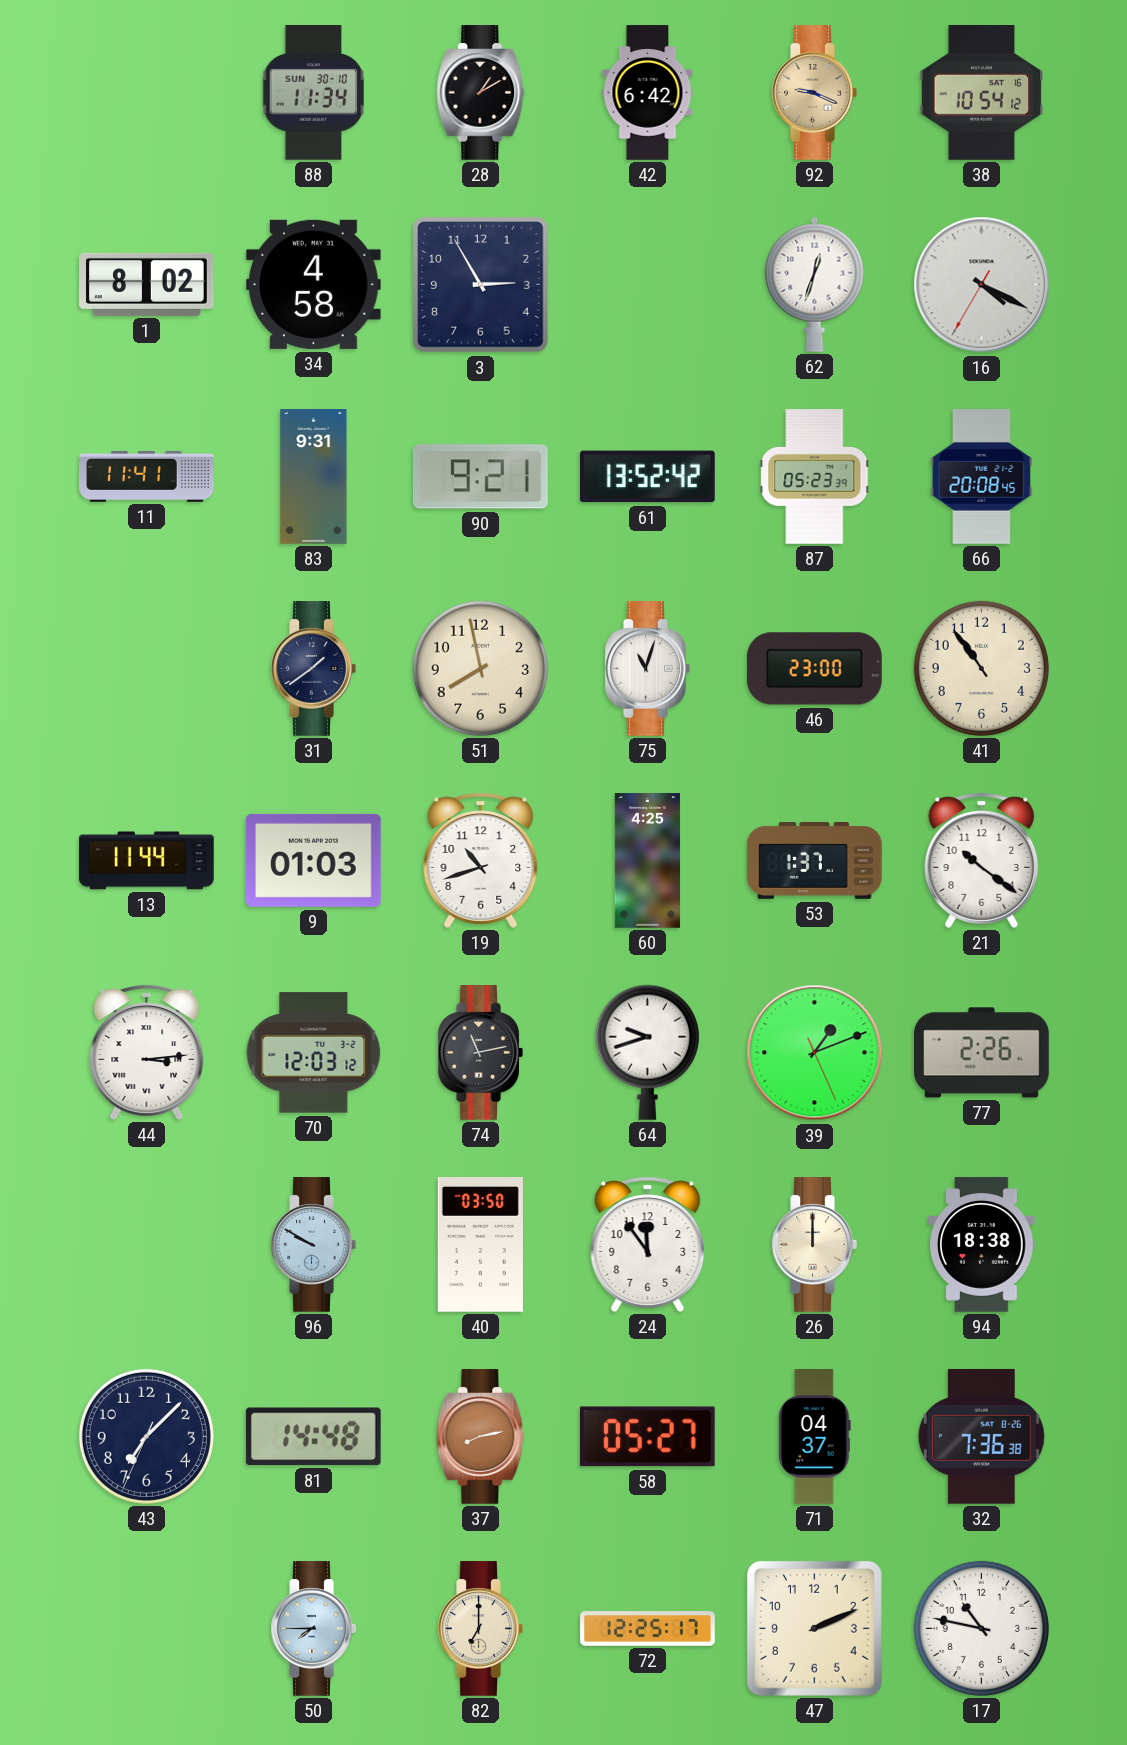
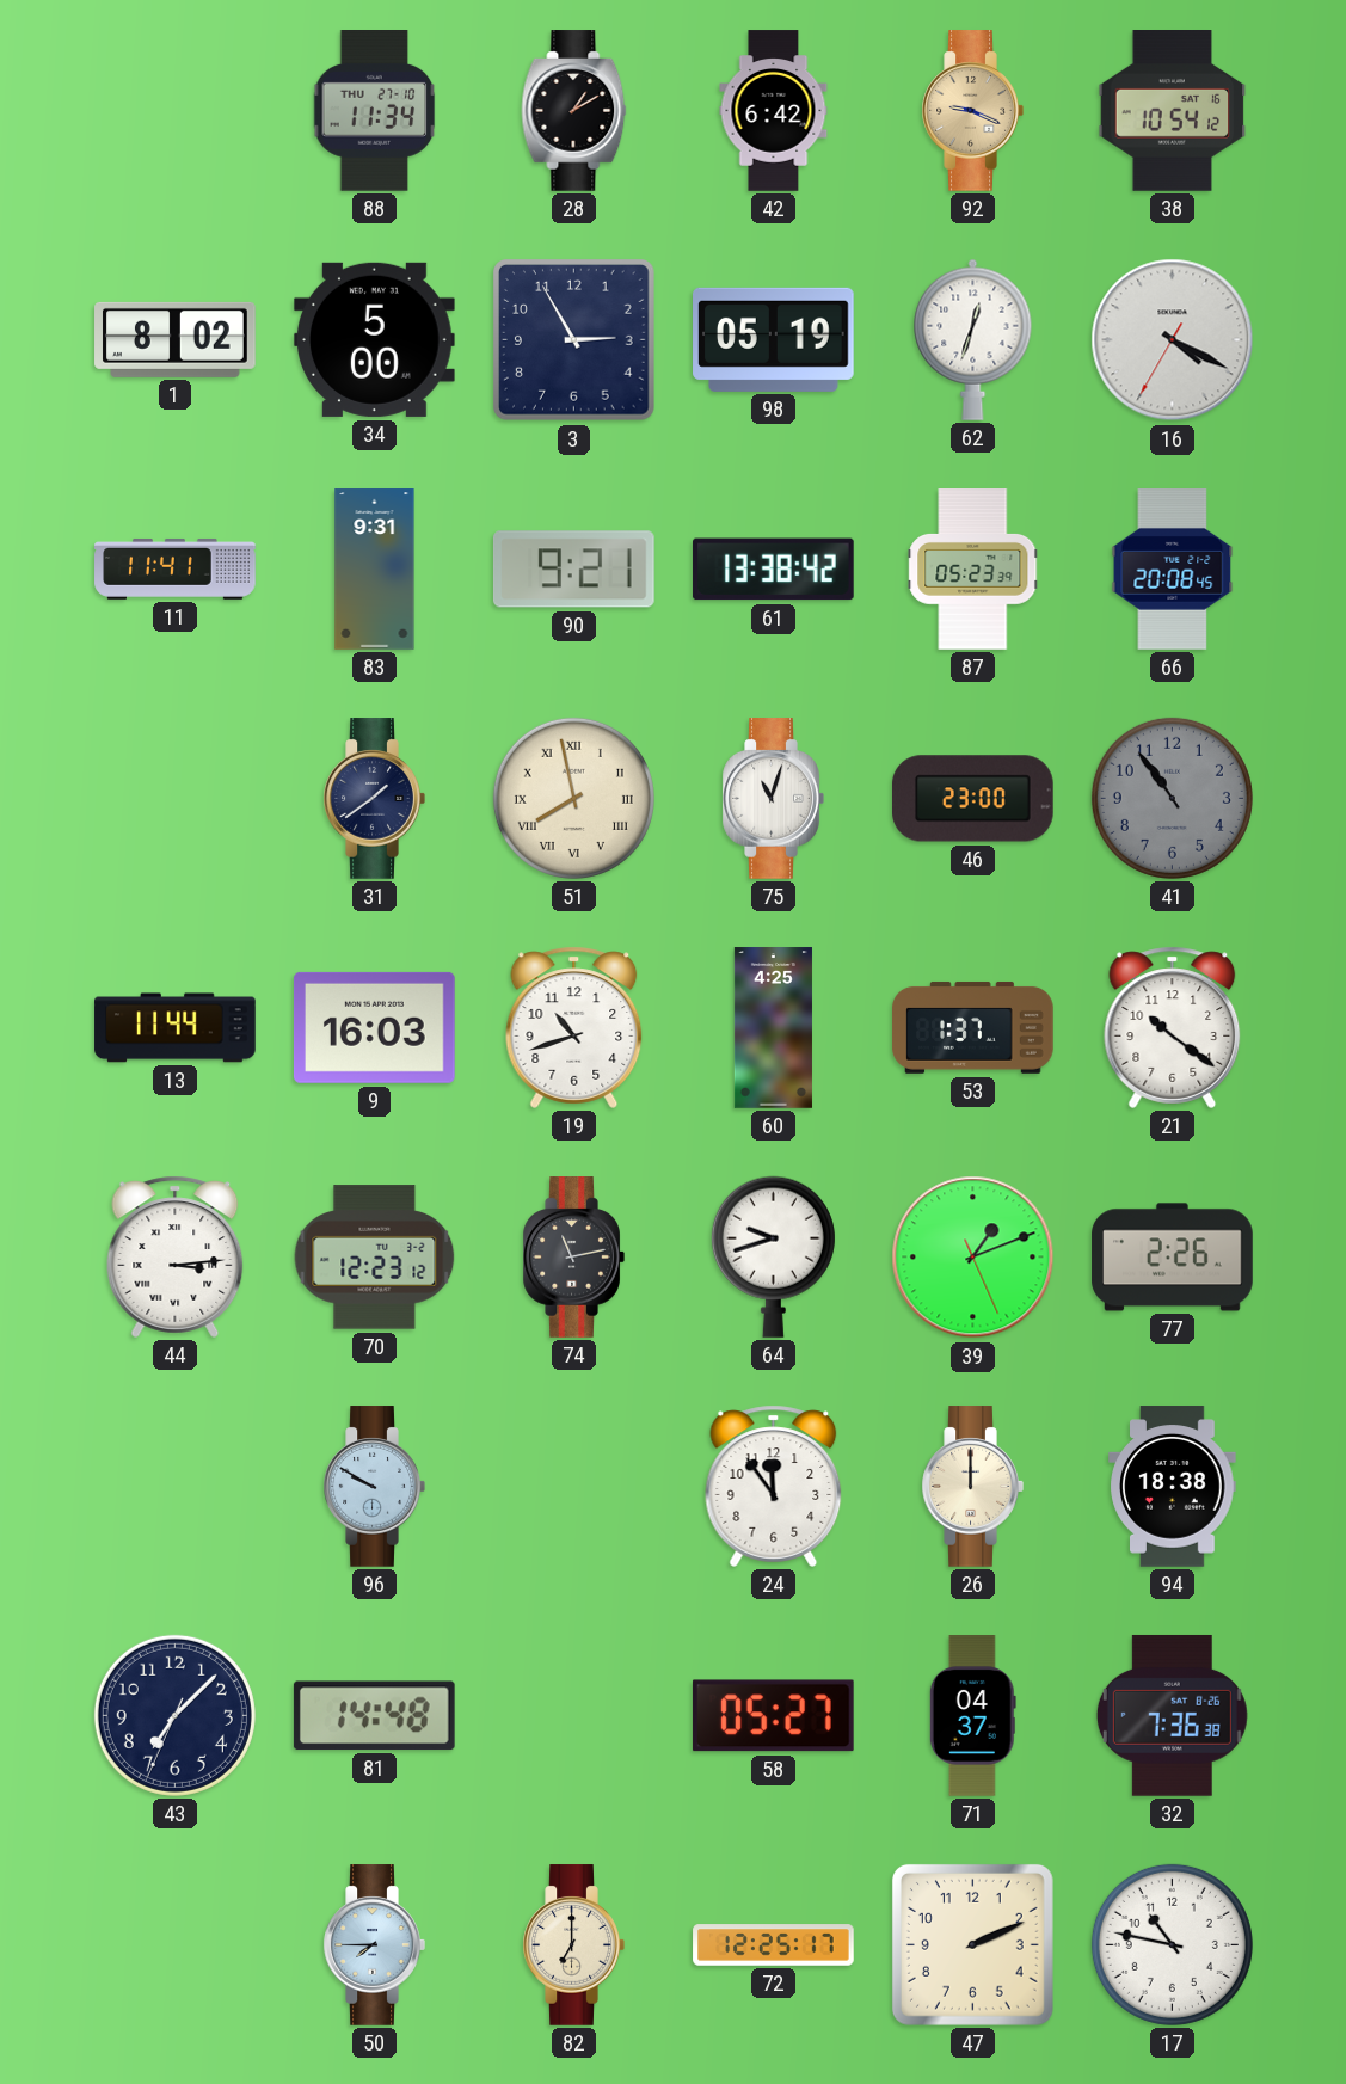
88 date: SUN 30-10 -> THU 27-10
34: 4:58 -> 5:00
98: none -> 05:19
61: 13:52 -> 13:38
51 numerals: Arabic -> Roman
41 dial: cream -> grey
9: 01:03 -> 16:03
70: 12:03 -> 12:23
40: 03:50 -> none
37: 8:13 -> none
